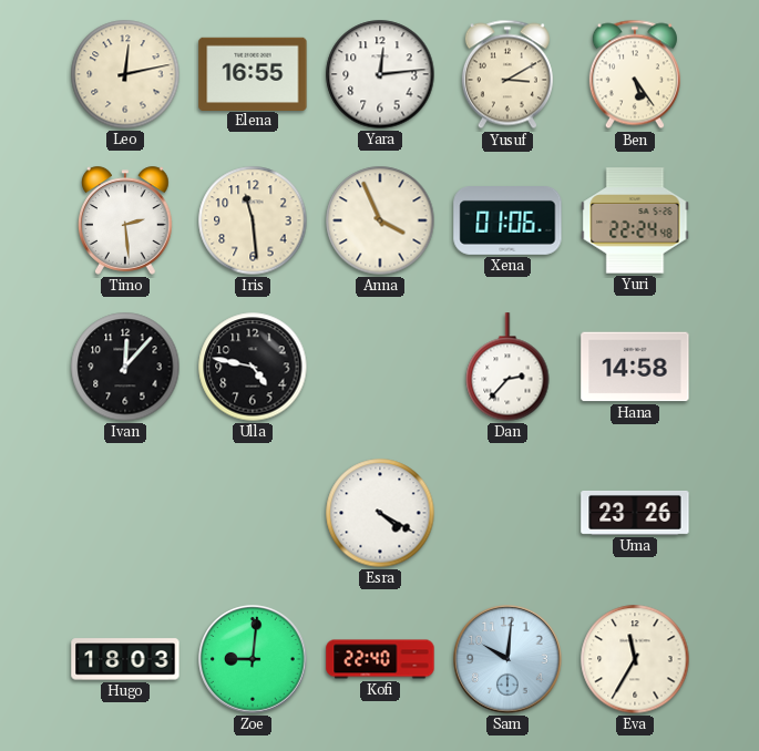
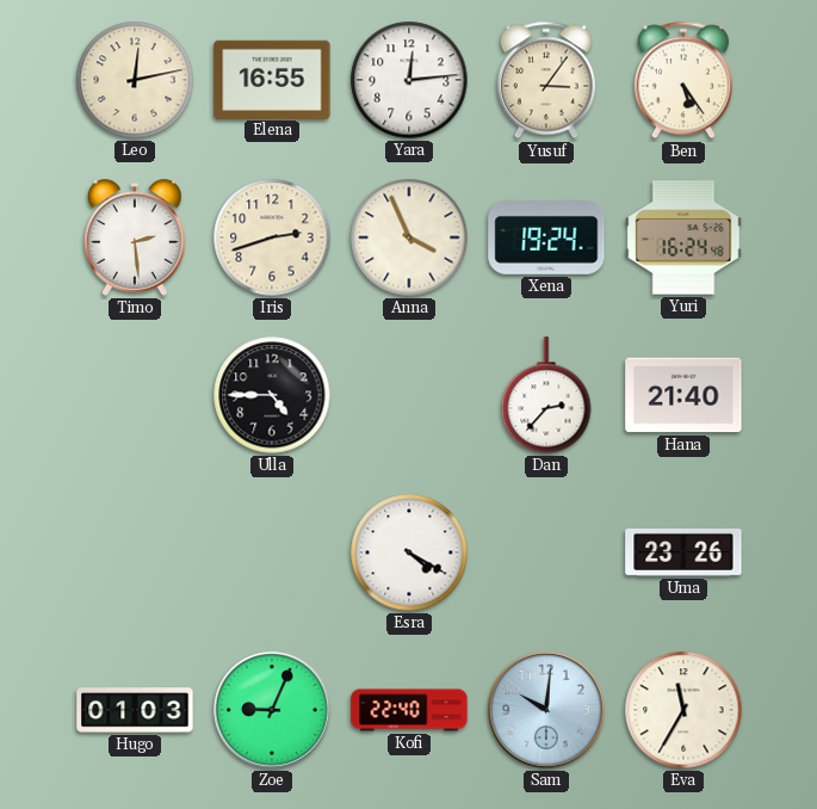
Yusuf: 3:10 -> 3:06
Iris: 11:29 -> 2:42
Xena: 01:06 -> 19:24
Yuri: 22:24 -> 16:24
Ivan: 12:07 -> none
Ulla: 4:47 -> 4:45
Hana: 14:58 -> 21:40
Hugo: 18:03 -> 01:03
Zoe: 9:01 -> 9:04
